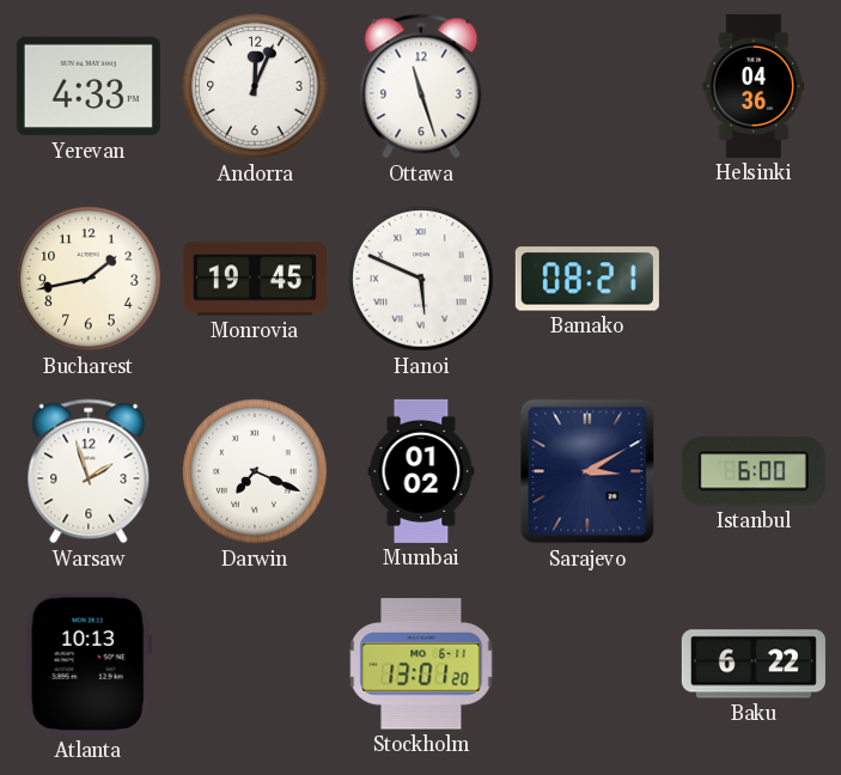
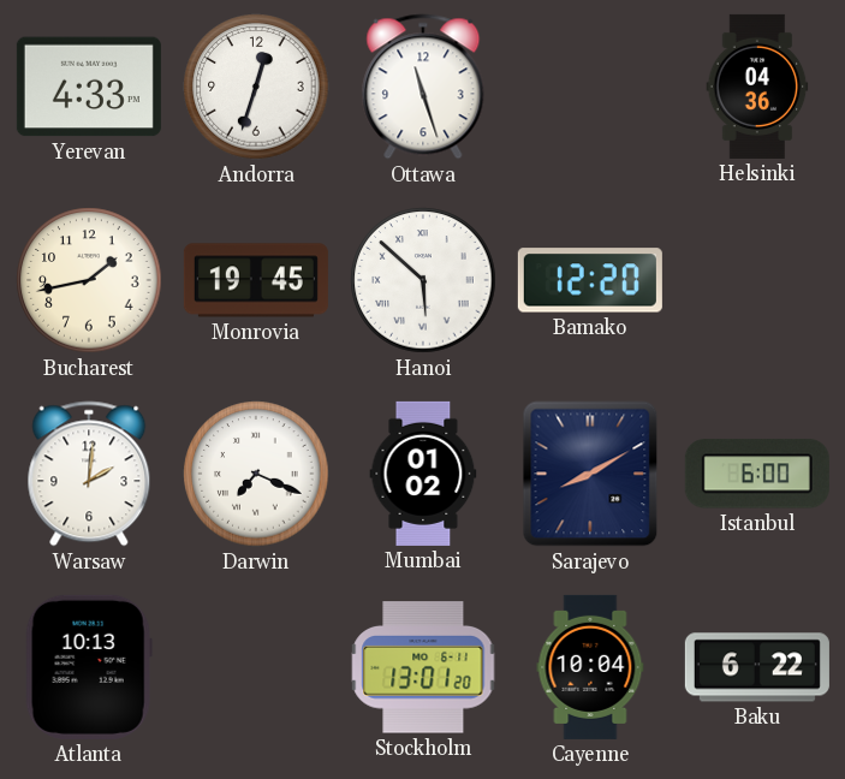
Andorra: 12:04 -> 12:33
Hanoi: 5:49 -> 5:52
Bamako: 08:21 -> 12:20
Warsaw: 1:57 -> 2:01
Sarajevo: 3:10 -> 8:10
Cayenne: none -> 10:04
